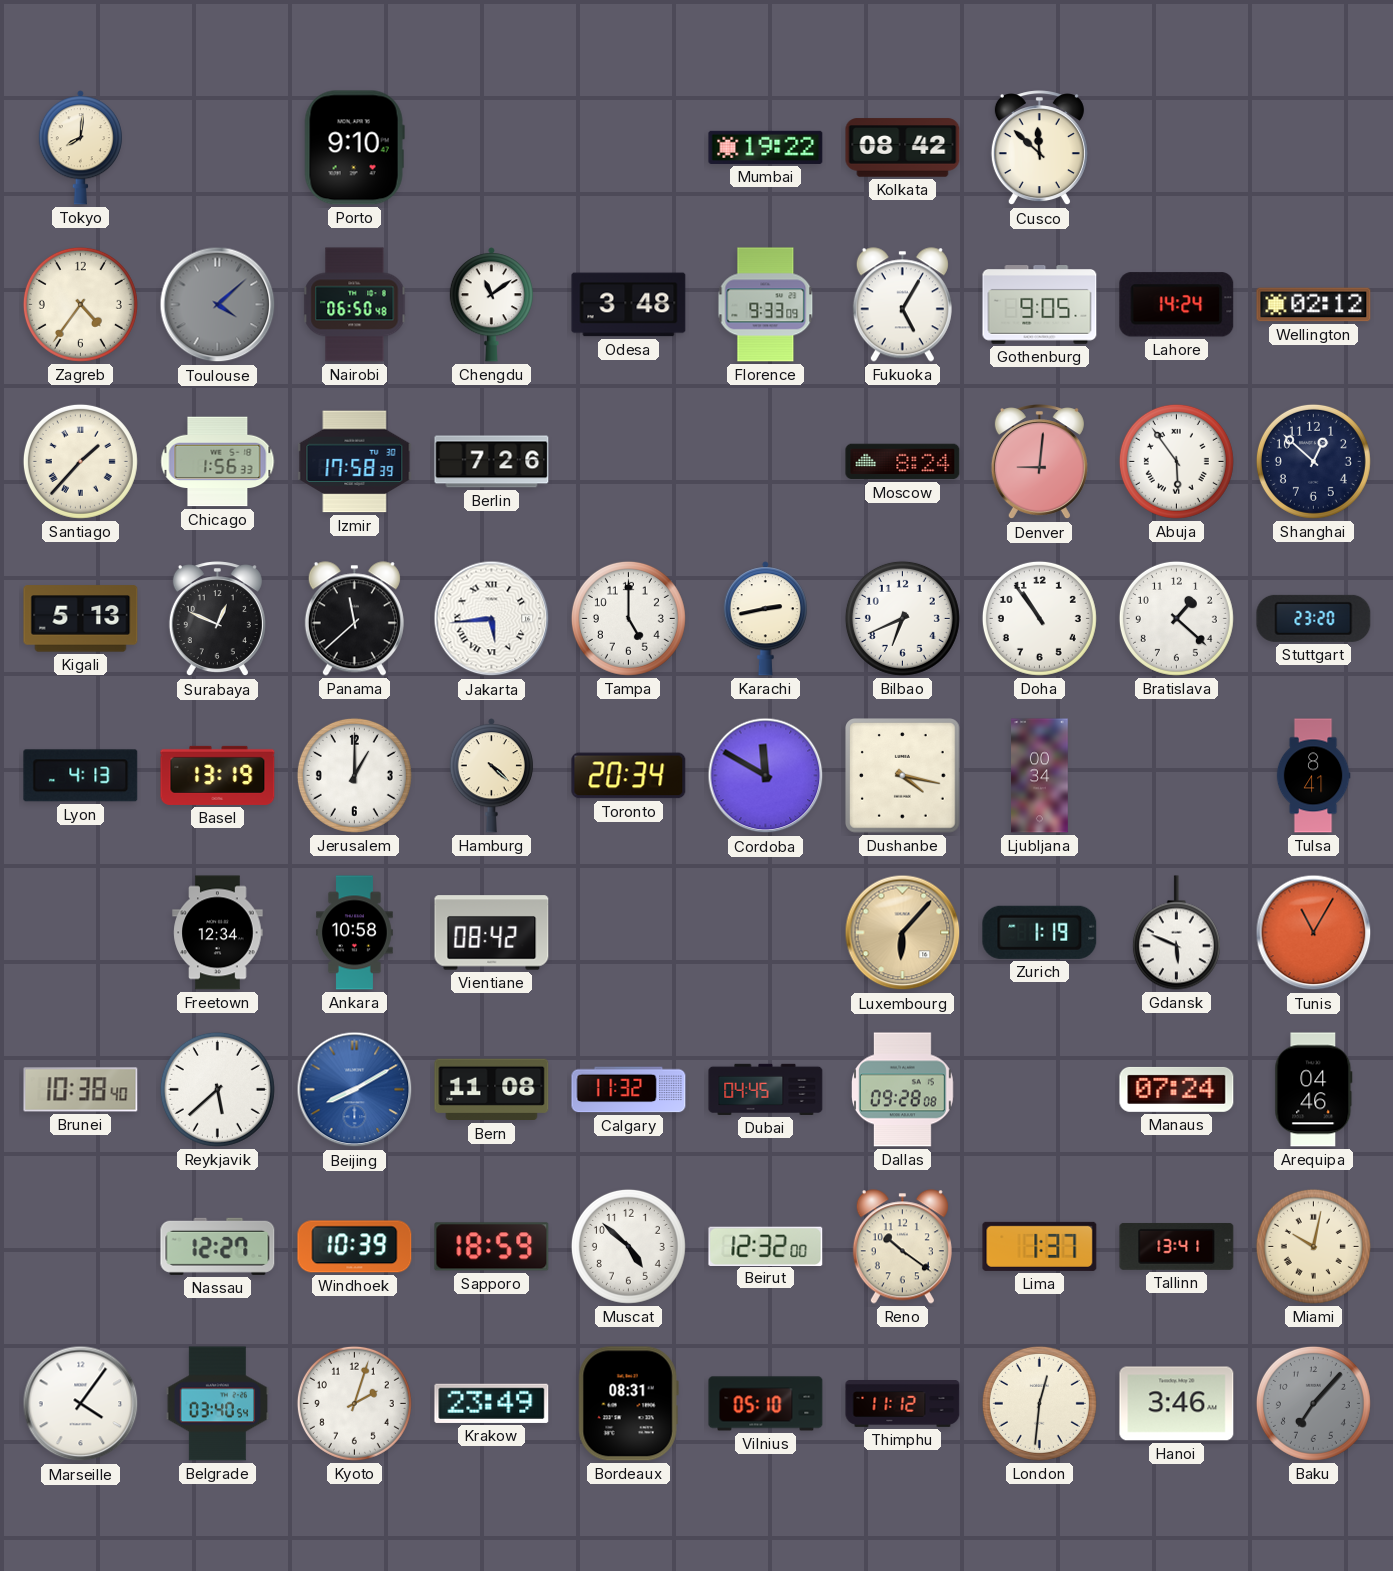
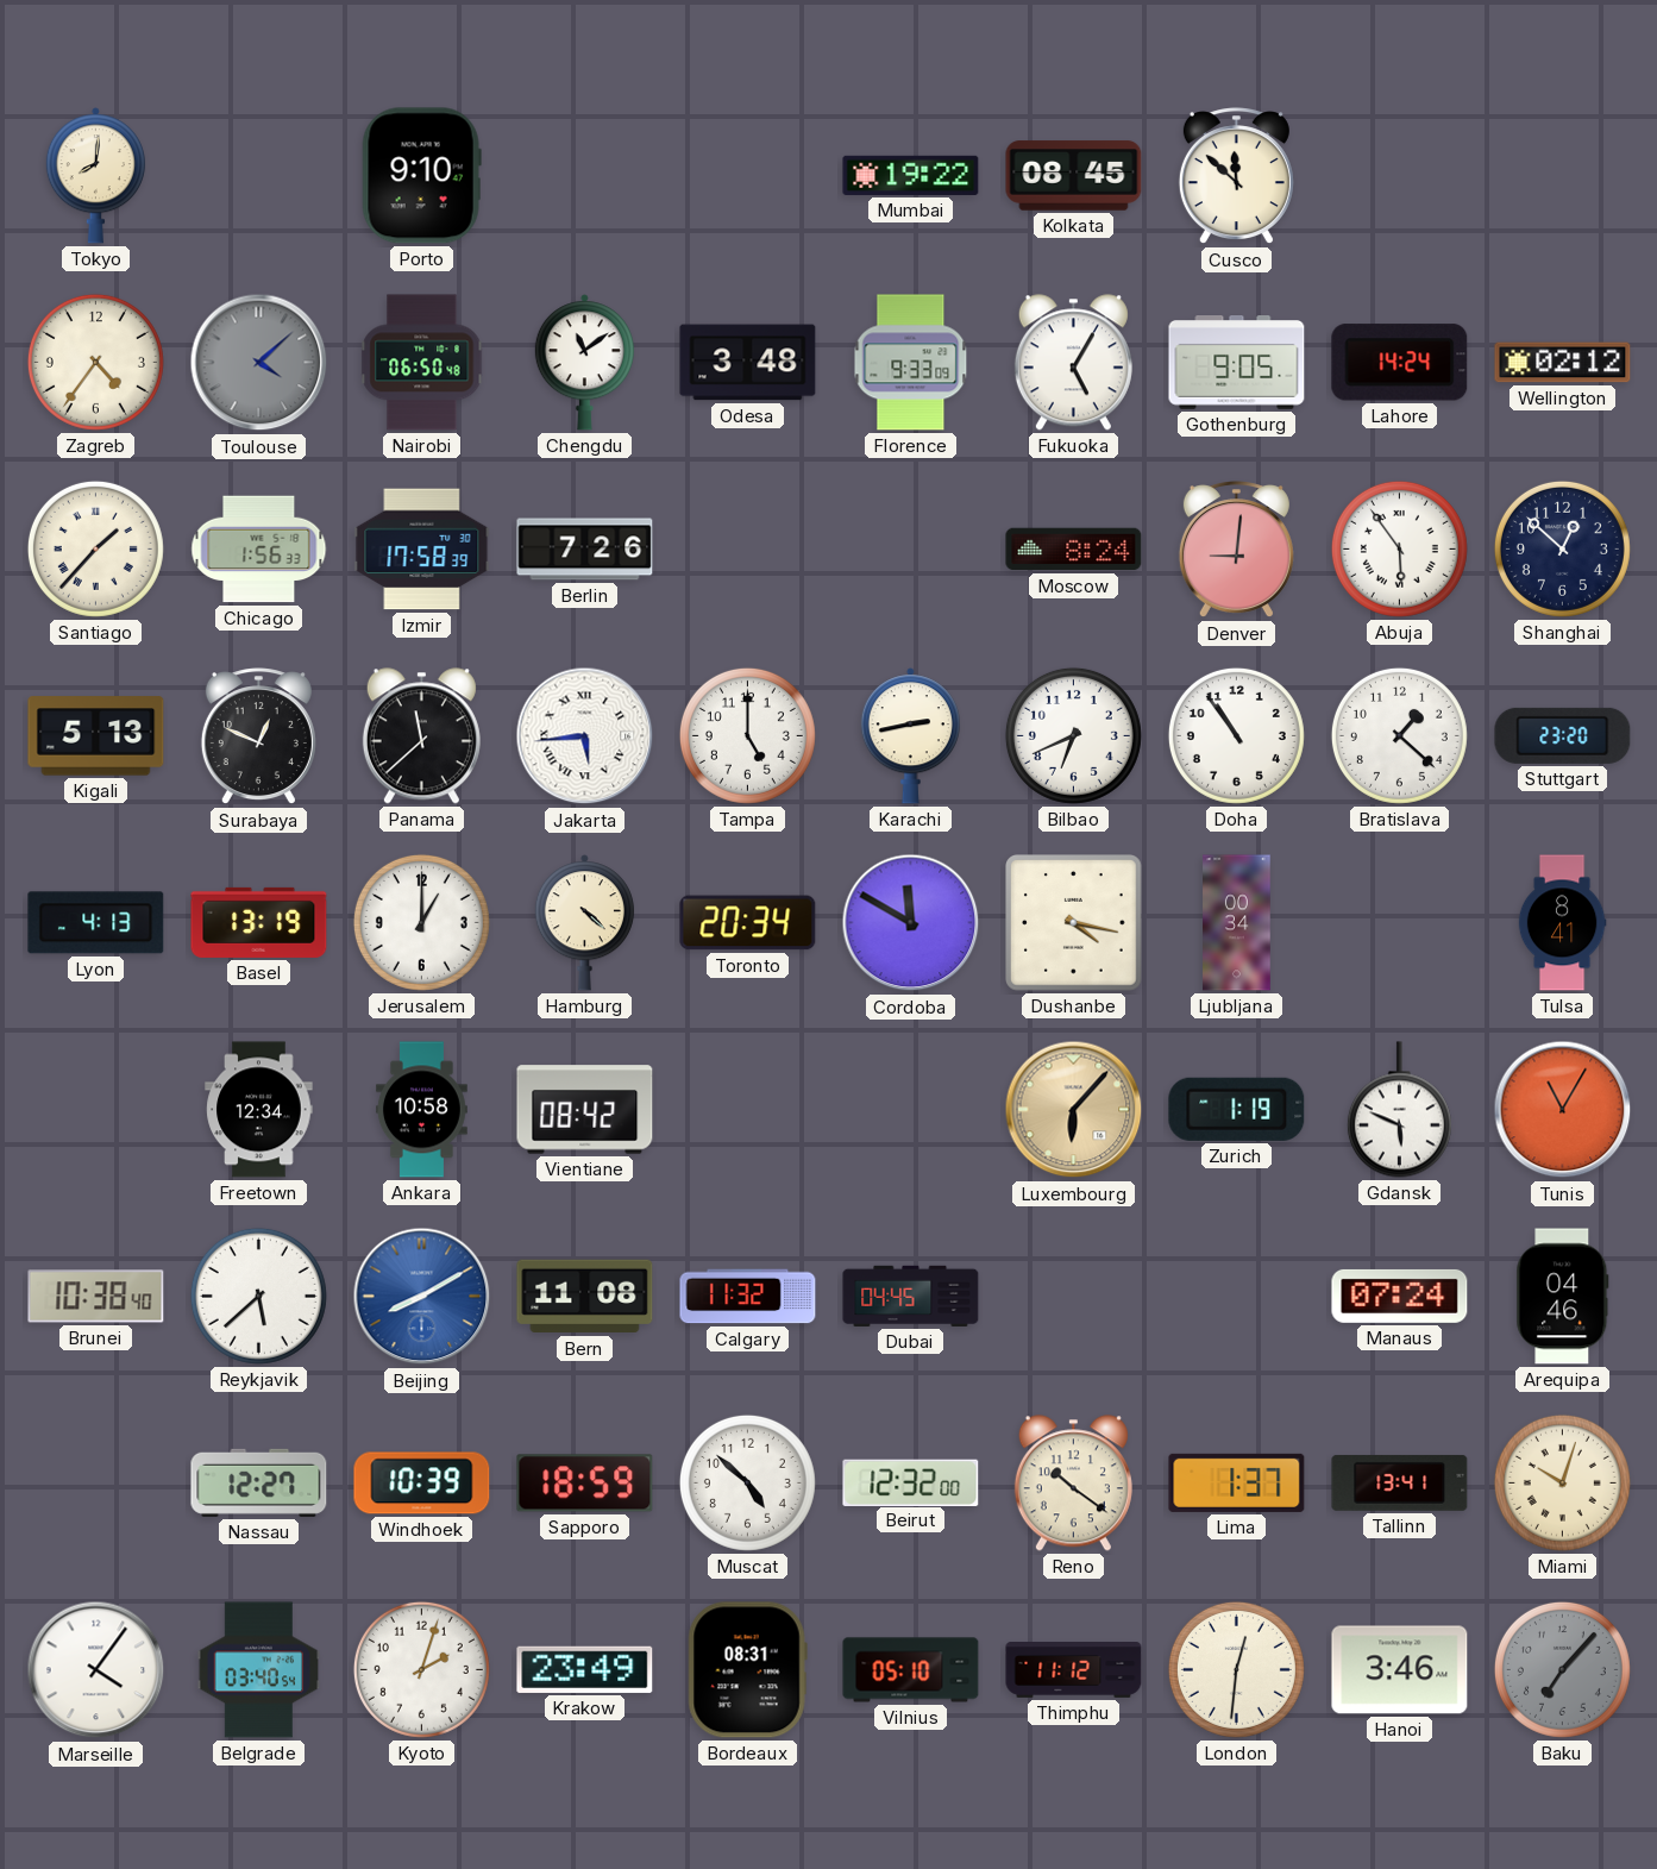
Kolkata: 08:42 -> 08:45
Dallas: 09:28 -> none
Miami: 10:02 -> 10:03
